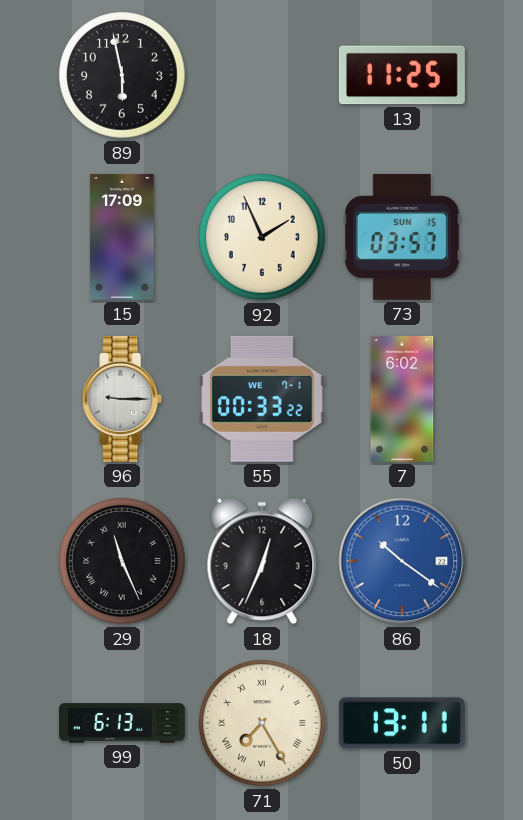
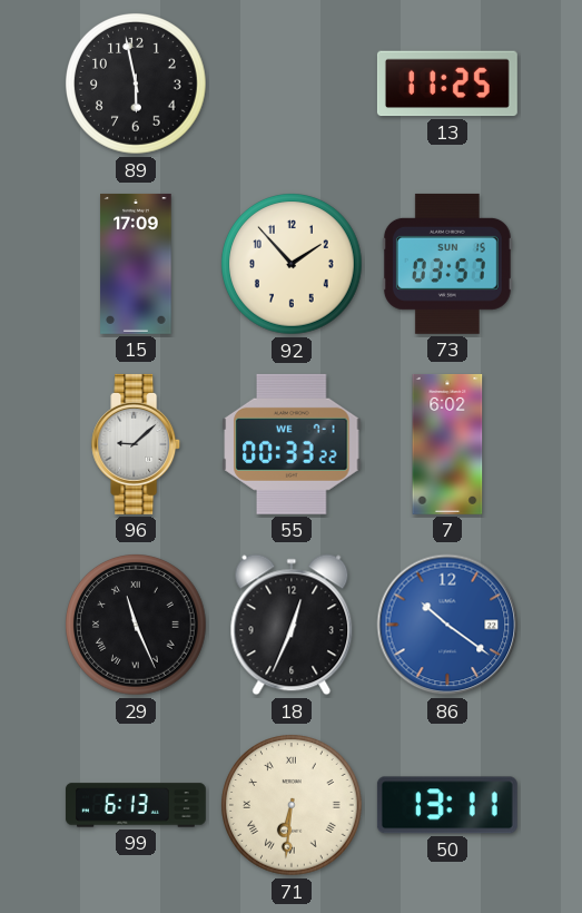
92: 1:56 -> 1:53
96: 9:15 -> 9:08
71: 7:25 -> 6:31
